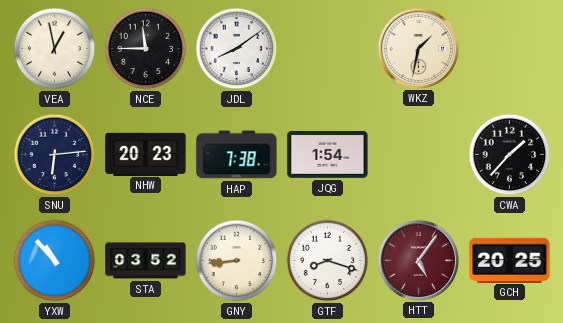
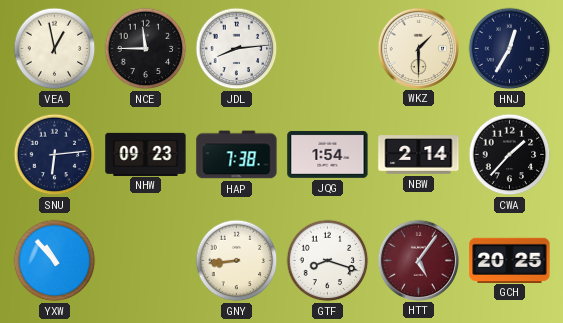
JDL: 8:09 -> 8:14
WKZ: 1:32 -> 1:30
HNJ: none -> 12:35
NHW: 20:23 -> 09:23
NBW: none -> 2:14
STA: 03:52 -> none
